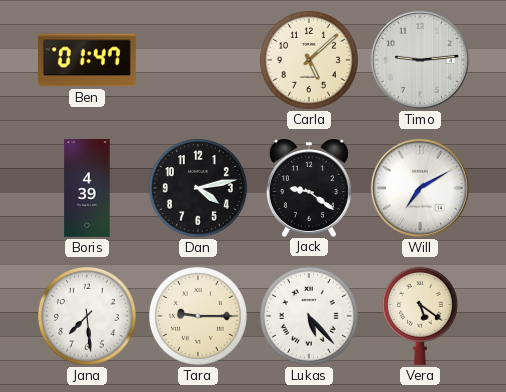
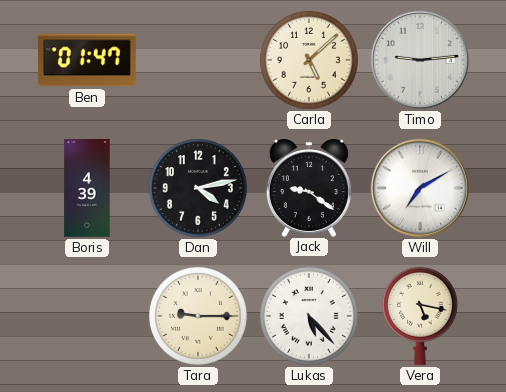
Jana: 7:29 -> none
Vera: 5:21 -> 5:17
